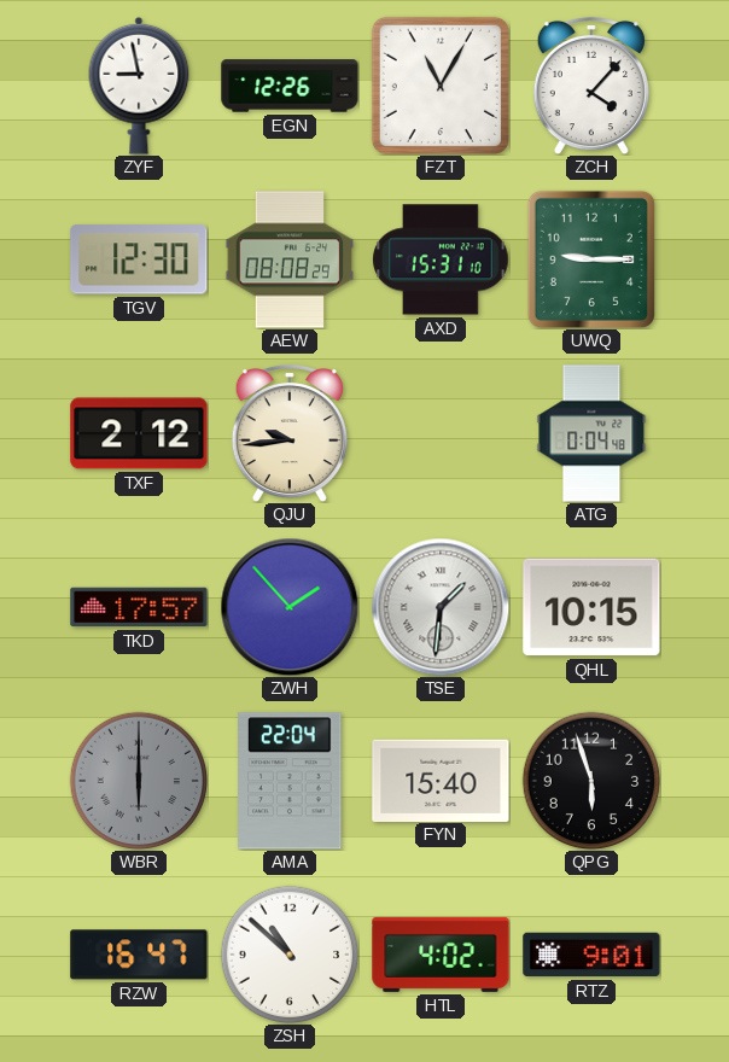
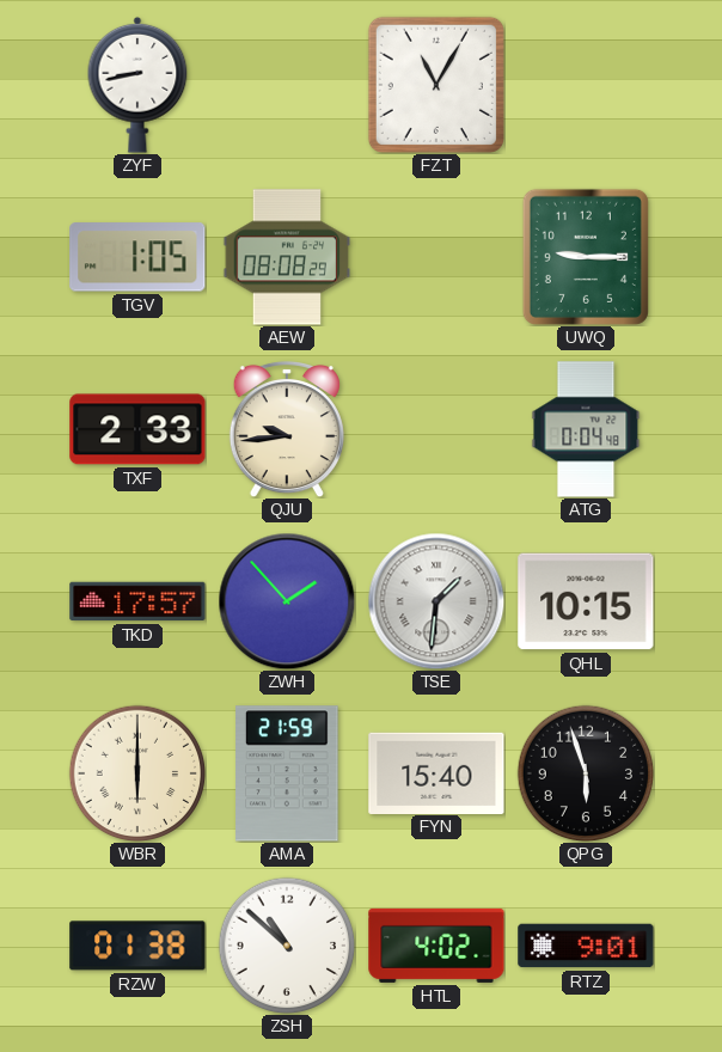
ZYF: 8:58 -> 8:43
EGN: 12:26 -> none
ZCH: 4:07 -> none
TGV: 12:30 -> 1:05
AXD: 15:31 -> none
TXF: 2:12 -> 2:33
WBR dial: grey -> cream
AMA: 22:04 -> 21:59
RZW: 16:47 -> 01:38
